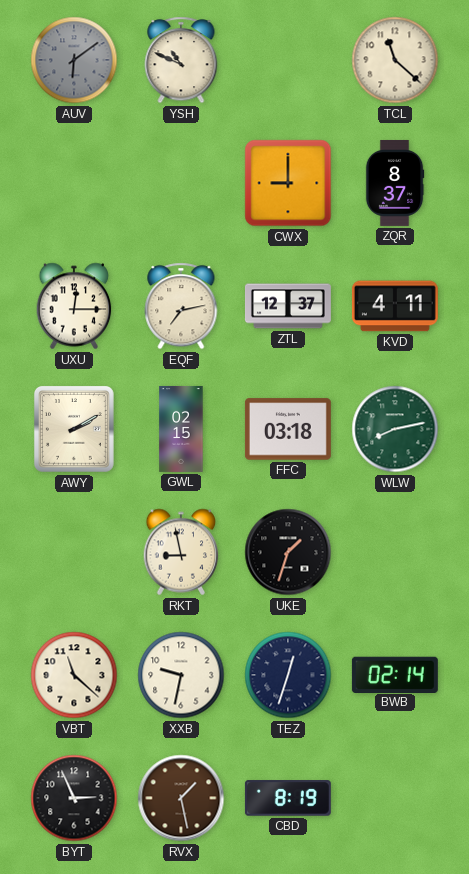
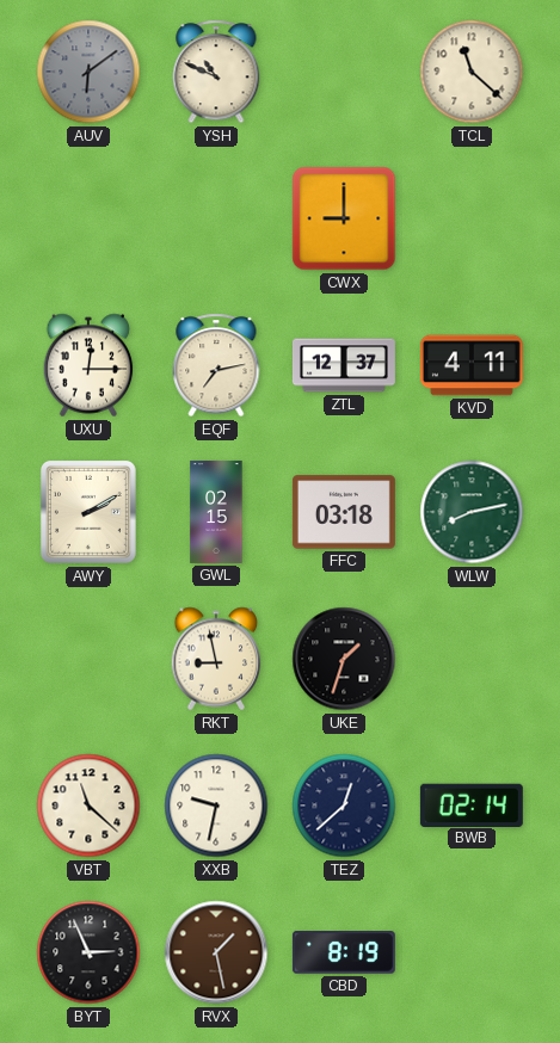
ZQR: 8:37 -> none
TEZ: 12:33 -> 12:38
